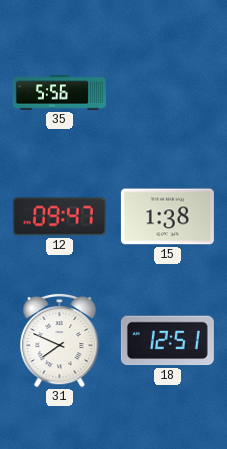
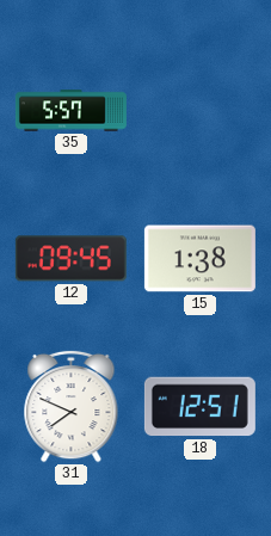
35: 5:56 -> 5:57
12: 09:47 -> 09:45
